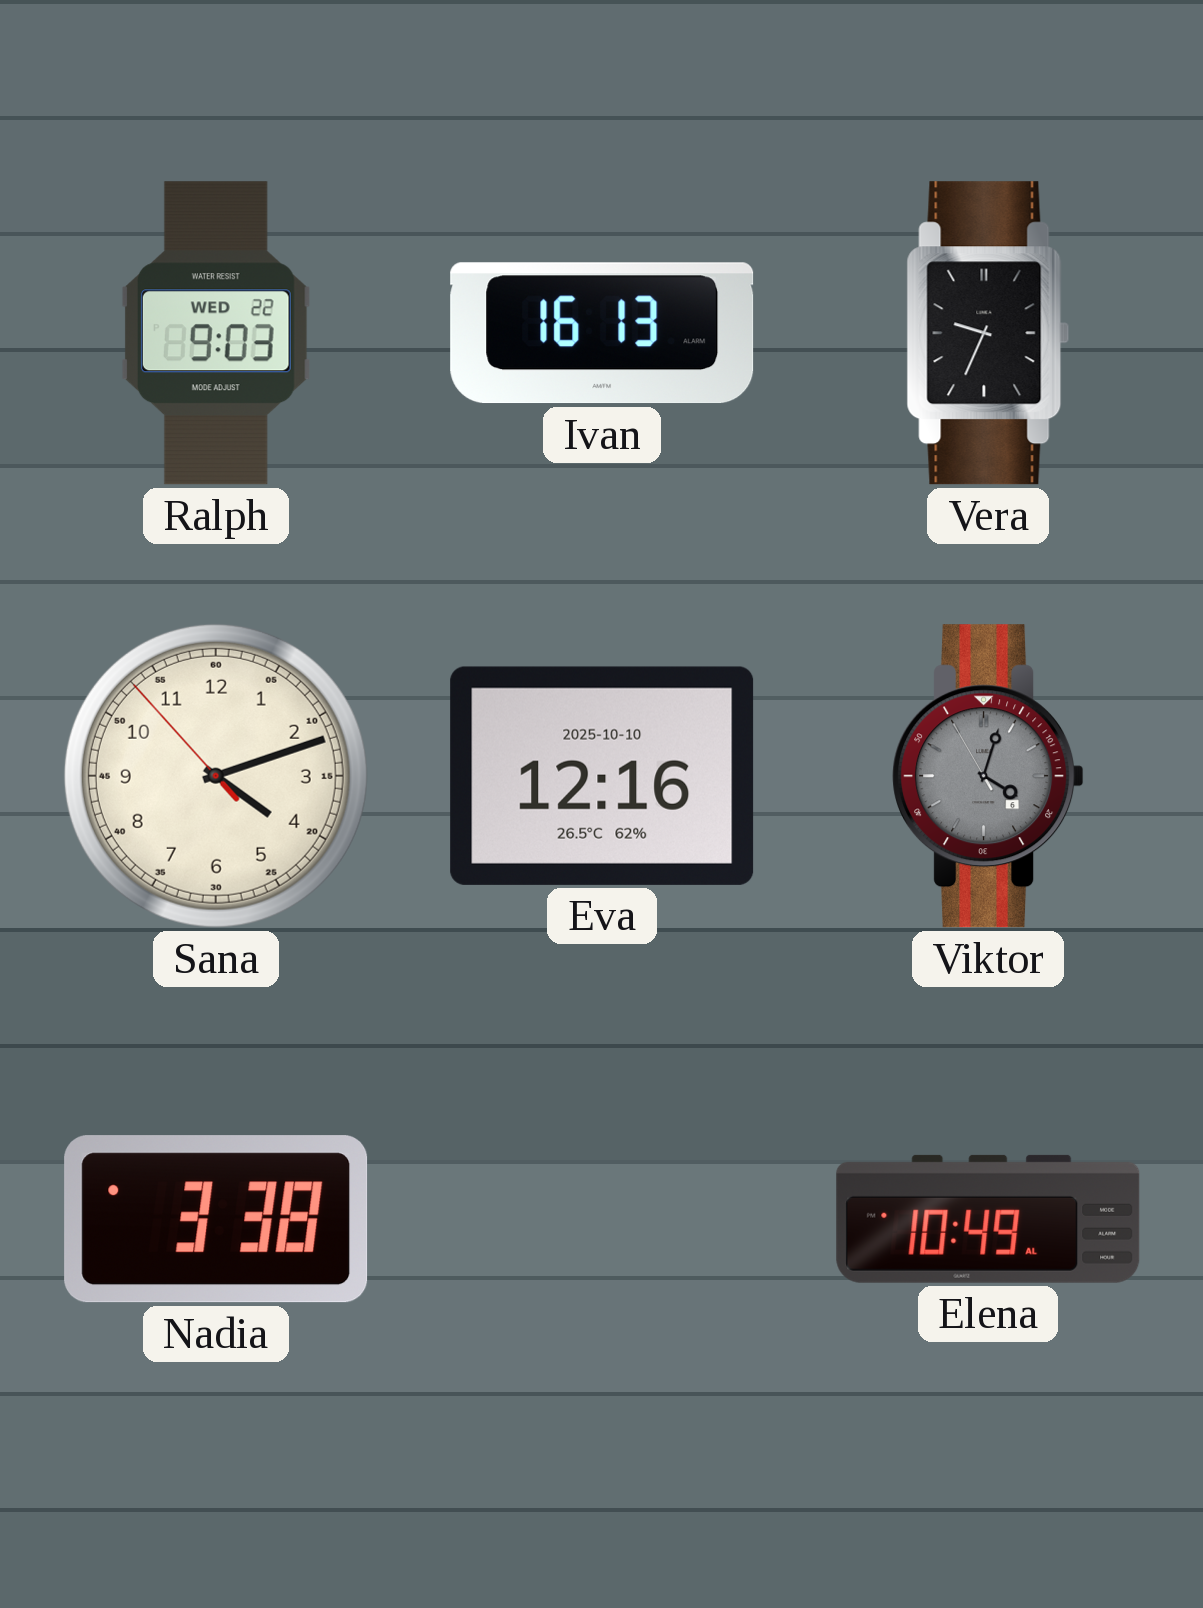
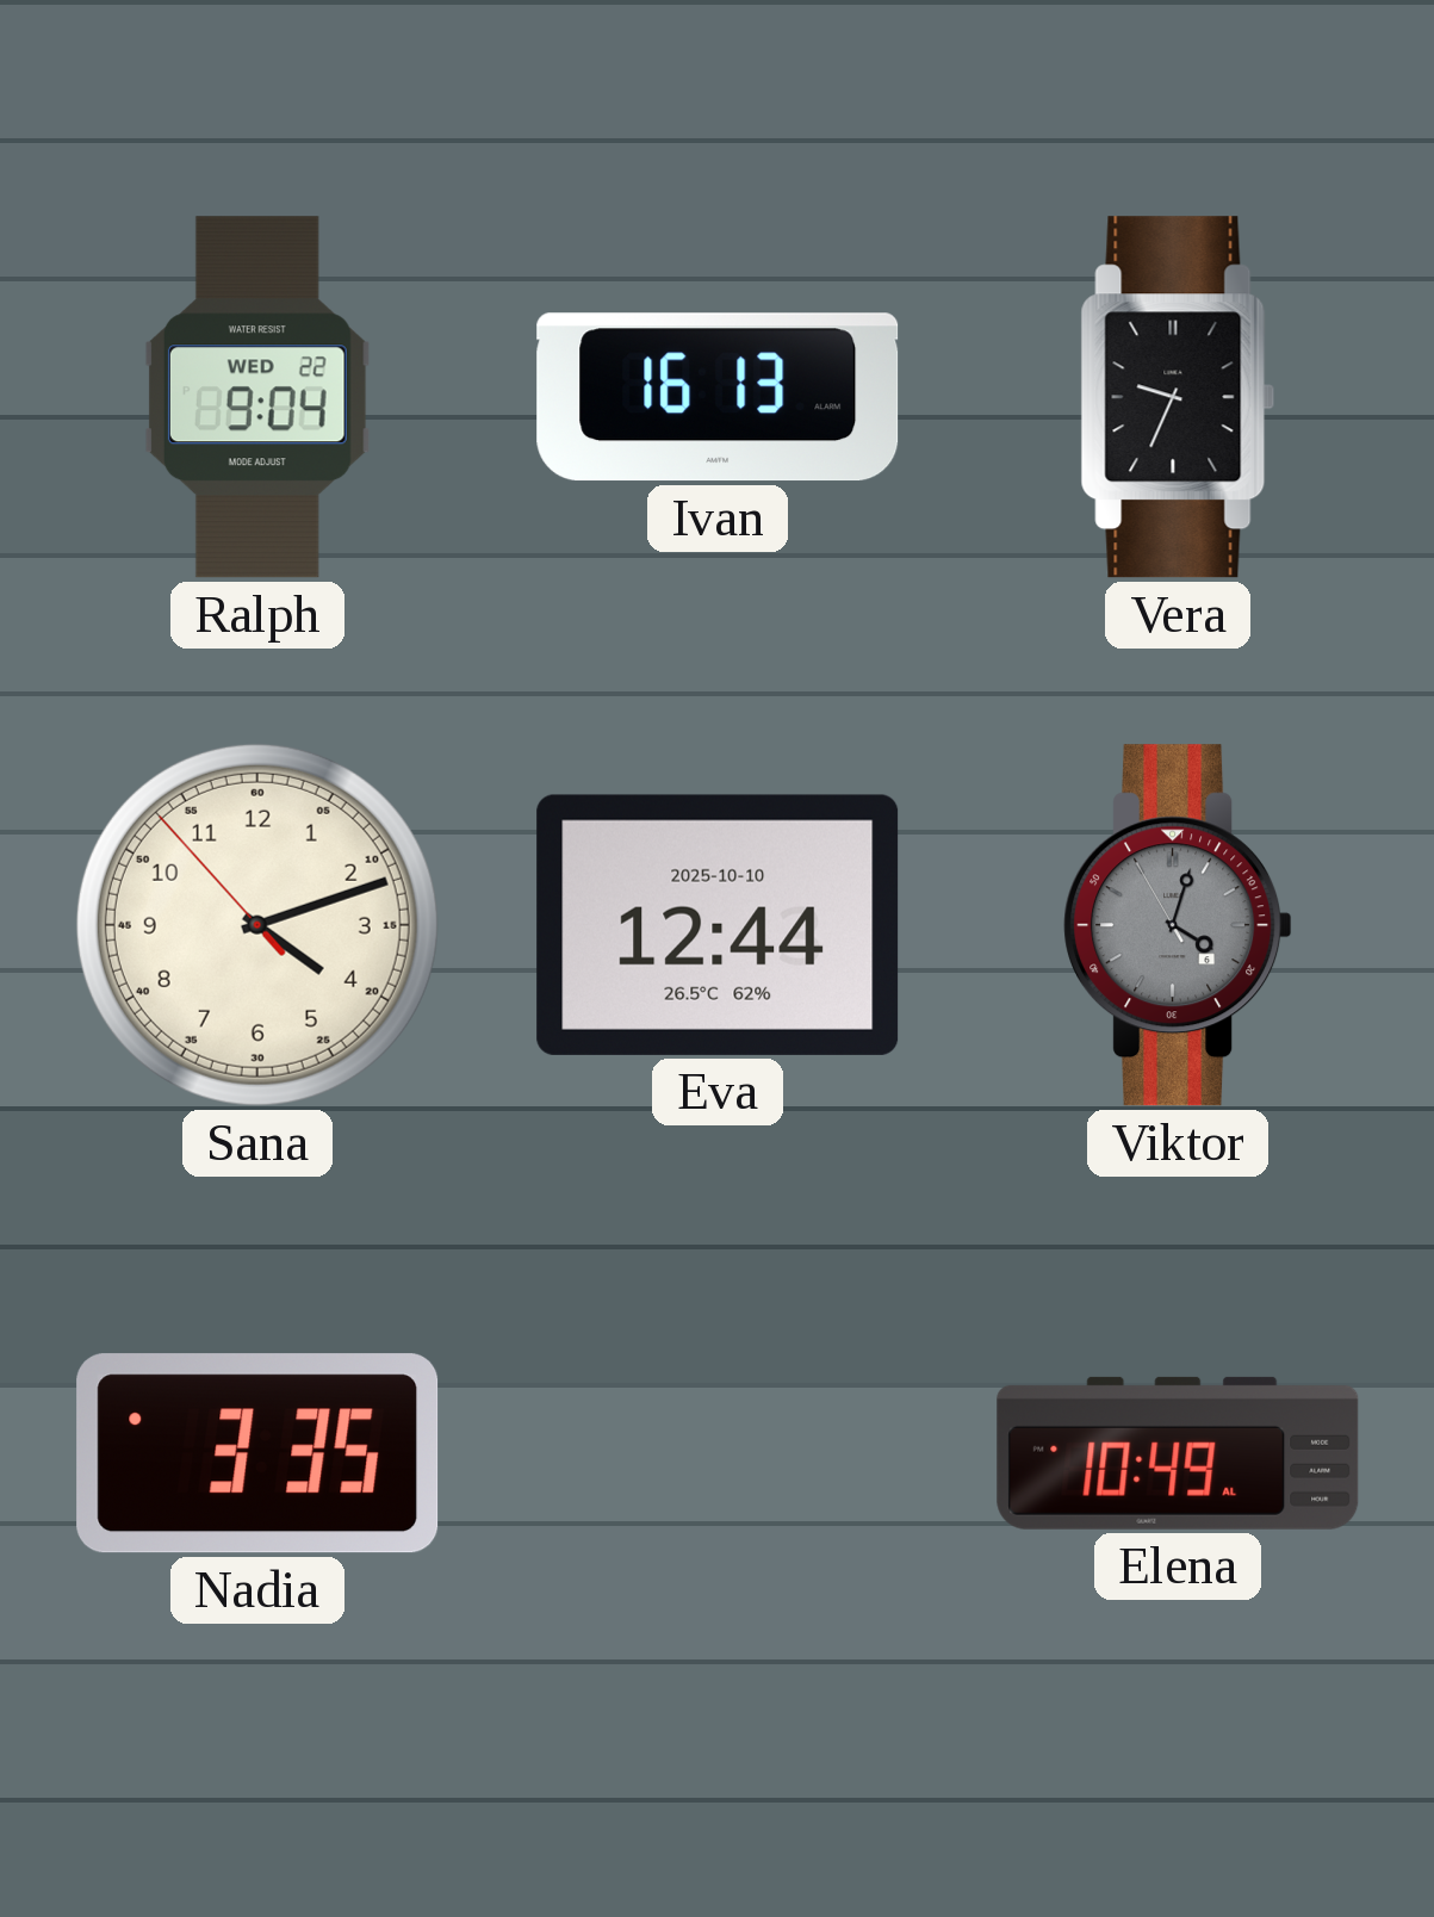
Ralph: 9:03 -> 9:04
Eva: 12:16 -> 12:44
Nadia: 3:38 -> 3:35
